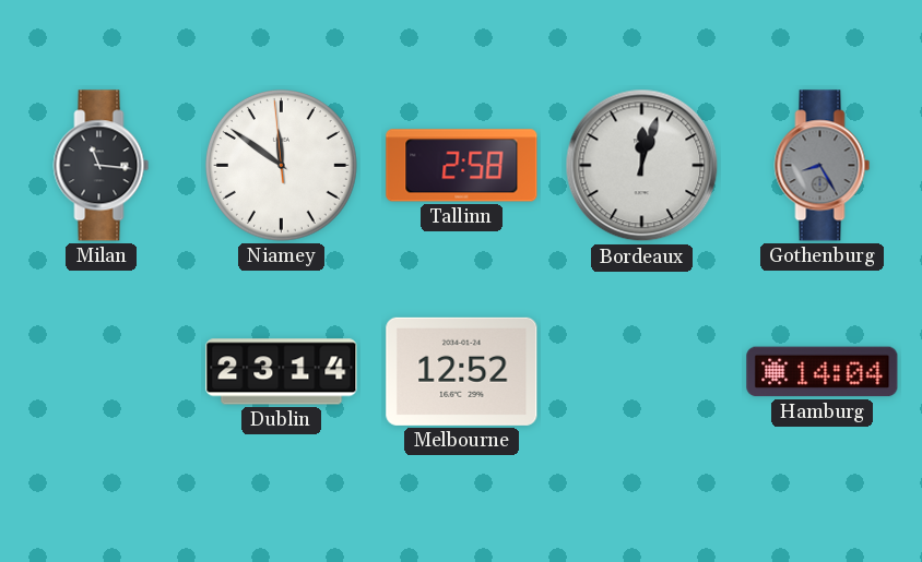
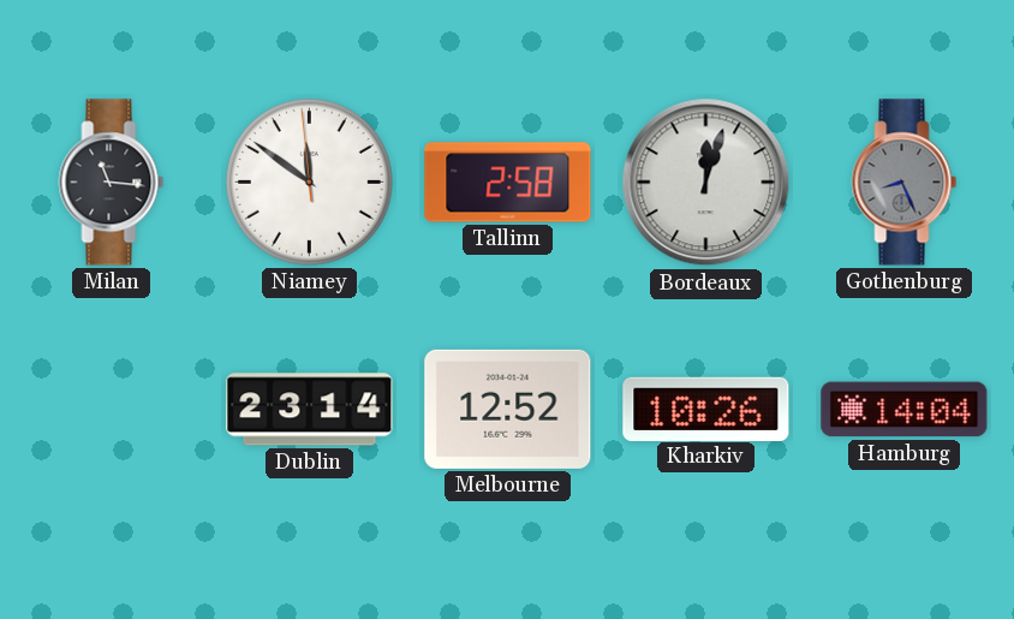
Gothenburg: 8:25 -> 8:26
Kharkiv: none -> 10:26
